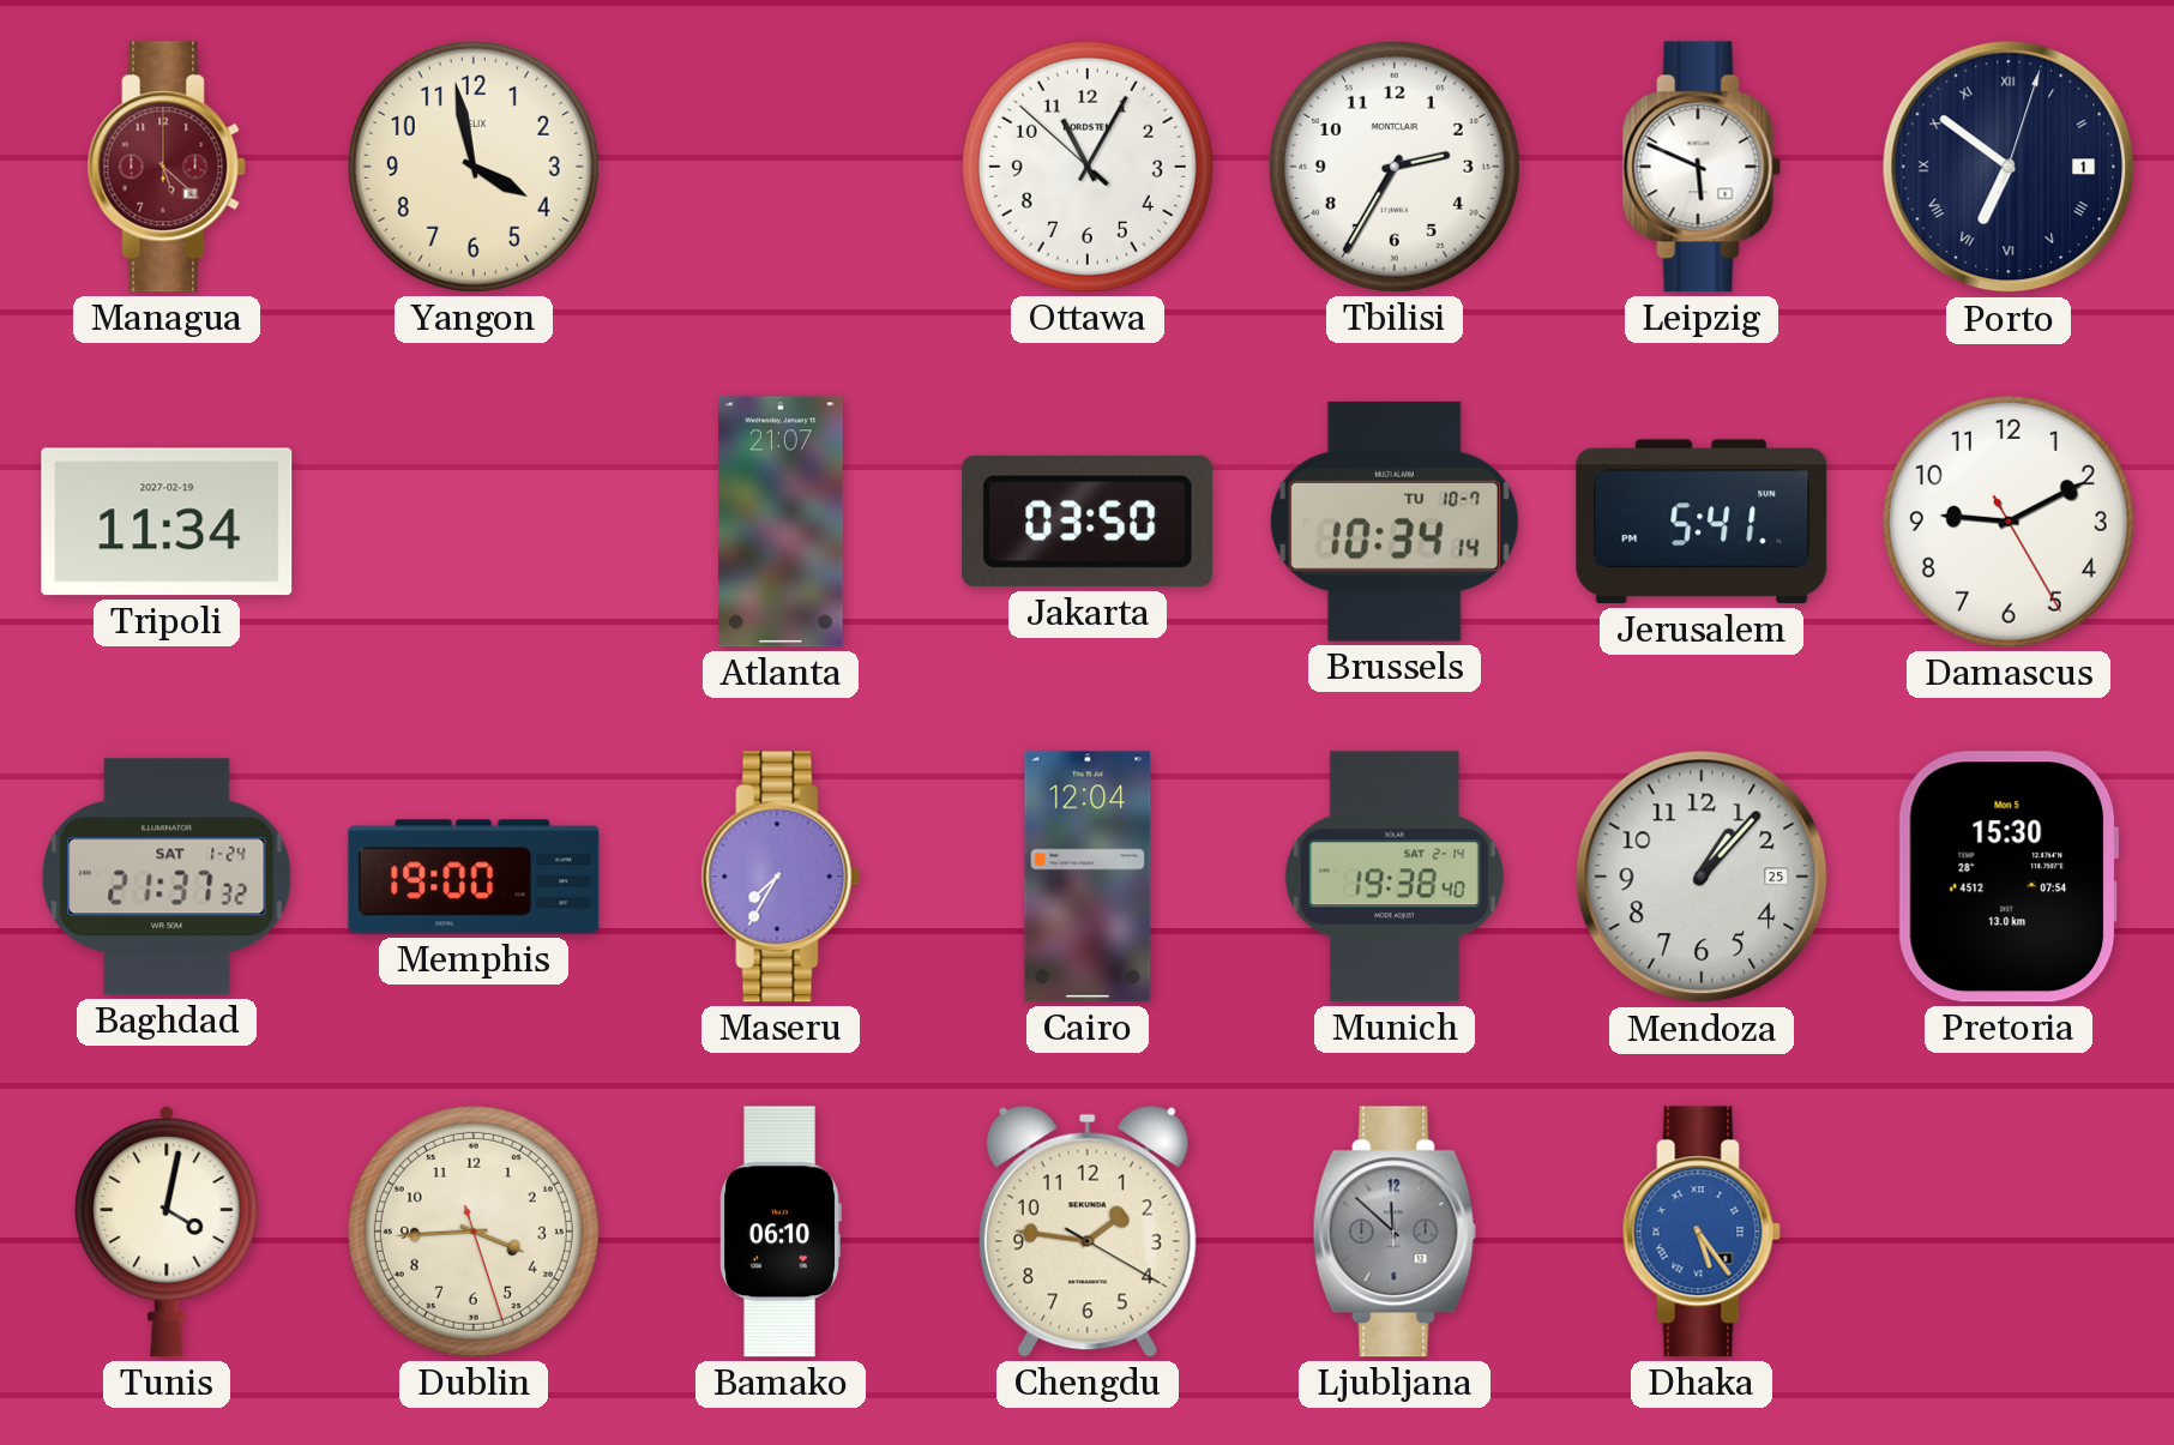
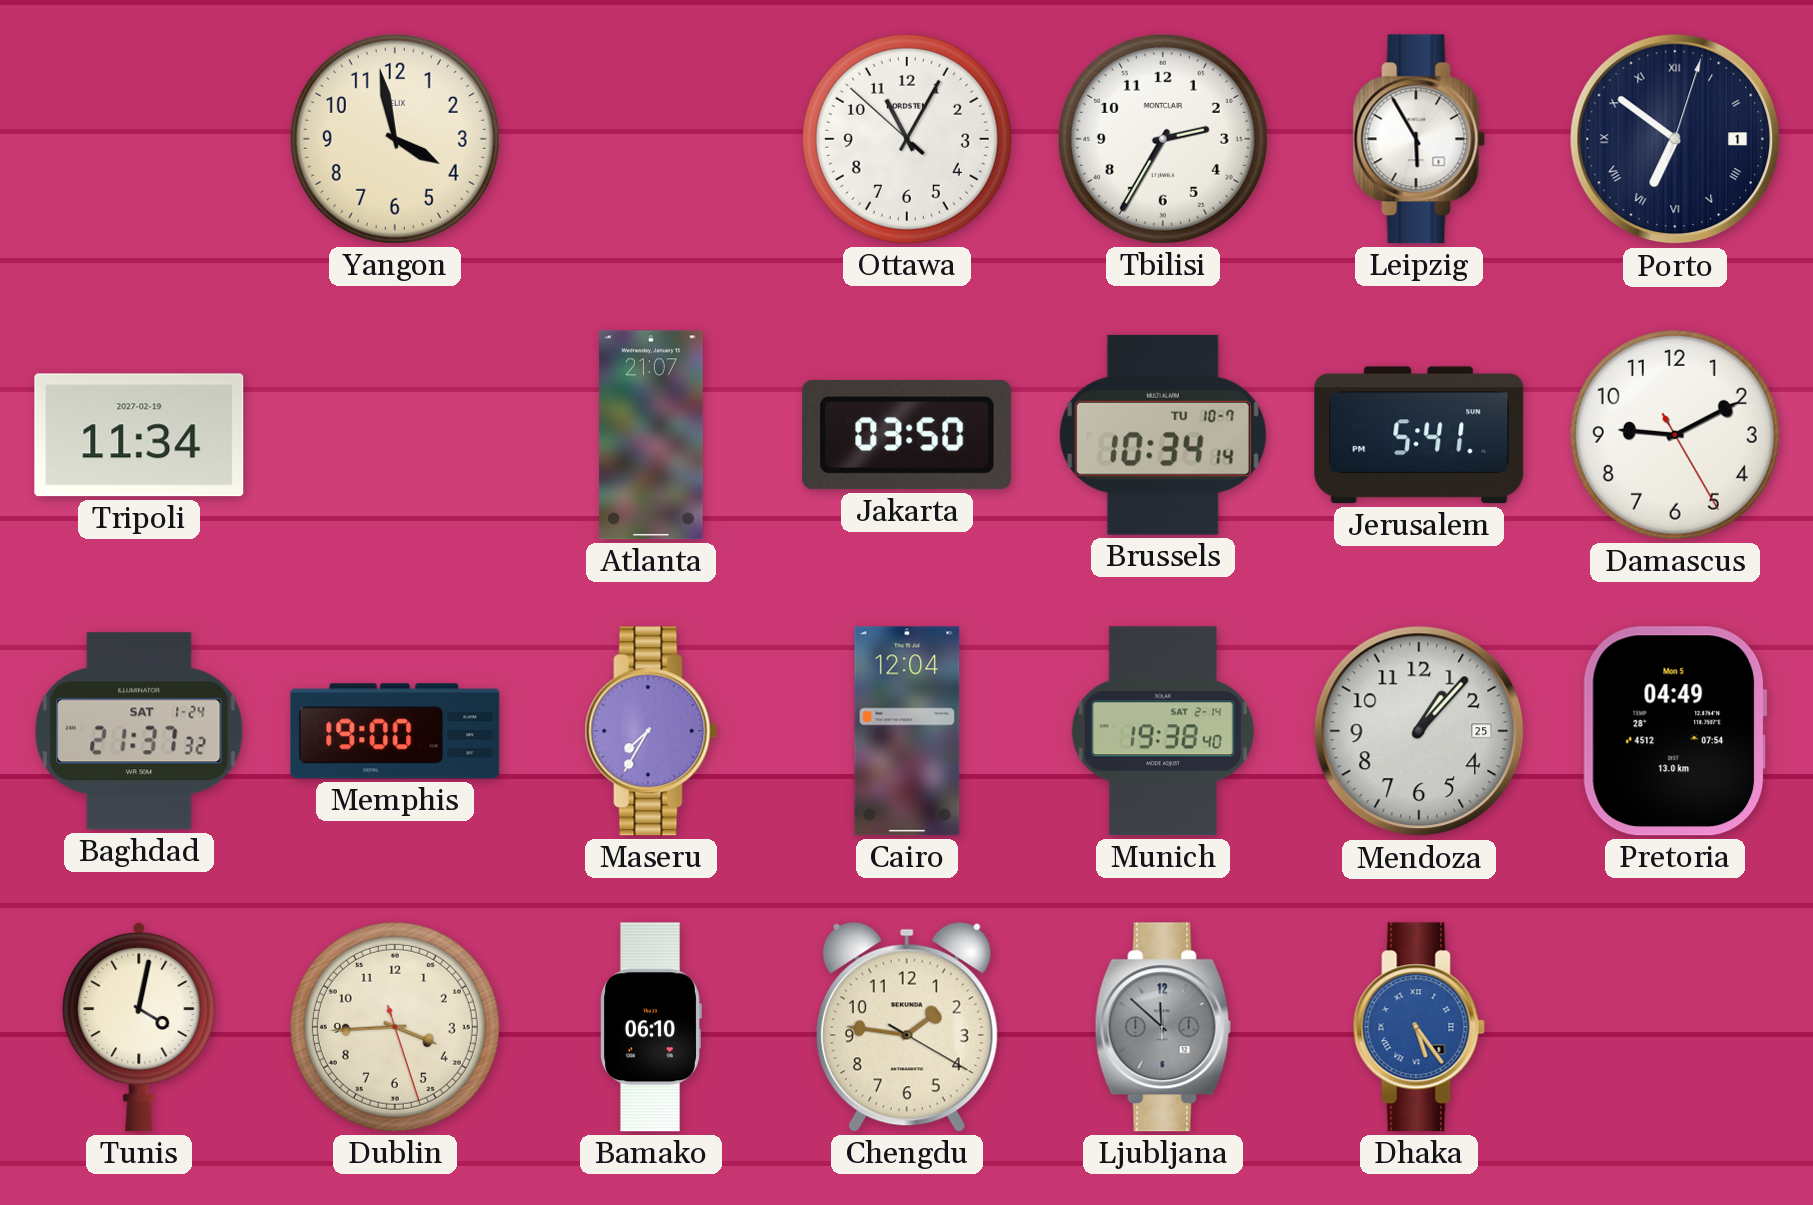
Managua: 5:22 -> none
Leipzig: 5:49 -> 5:55
Pretoria: 15:30 -> 04:49
